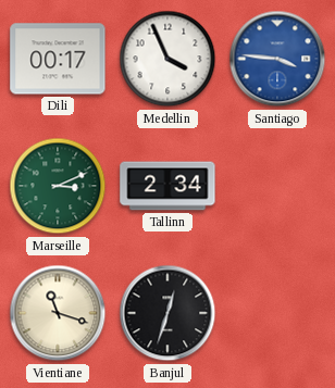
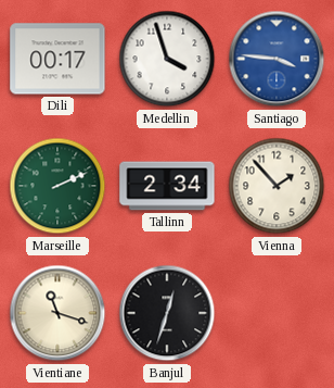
Medellin: 3:56 -> 3:57
Marseille: 3:11 -> 2:11
Vienna: none -> 1:53
